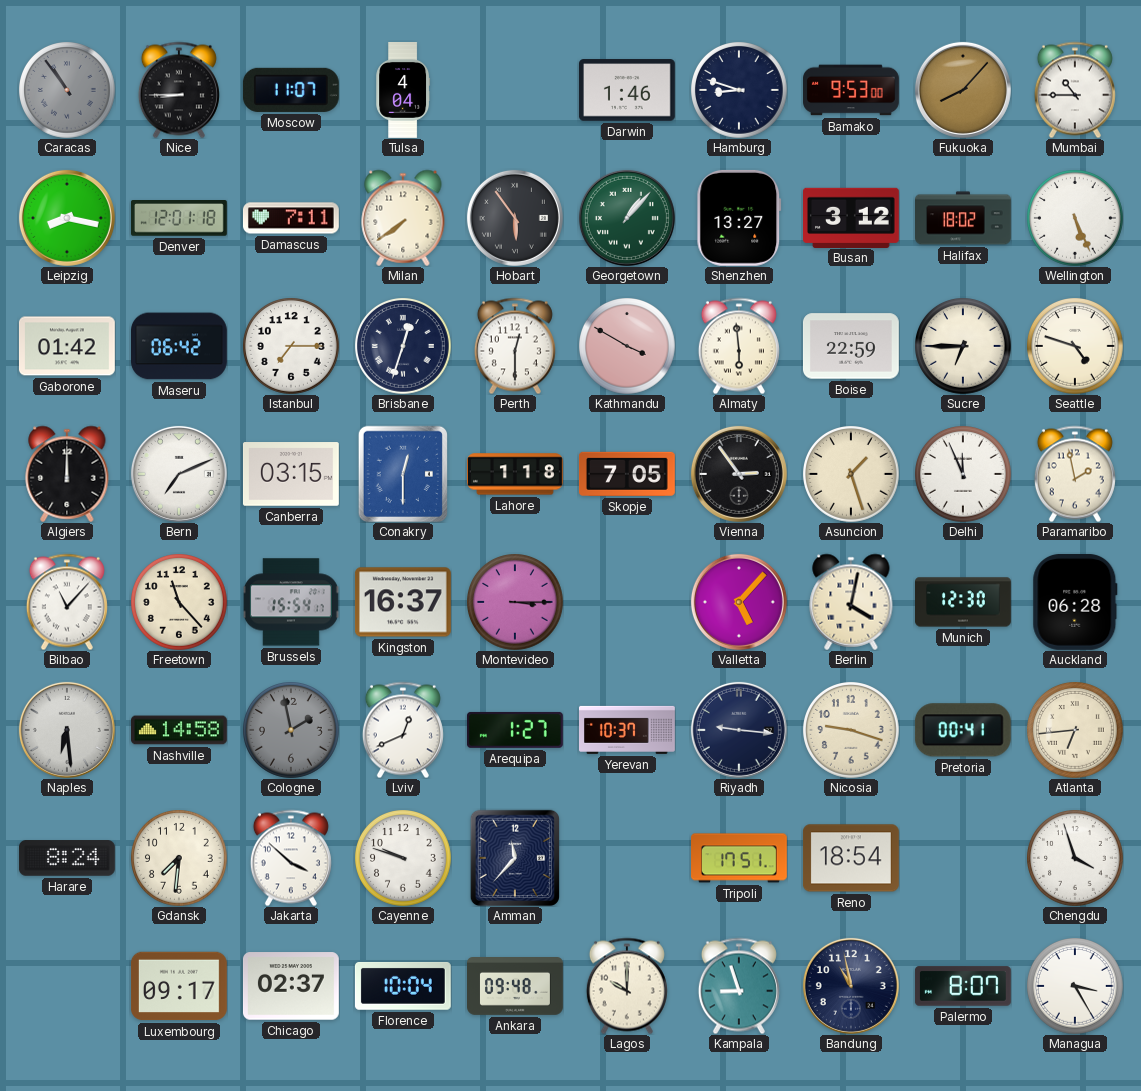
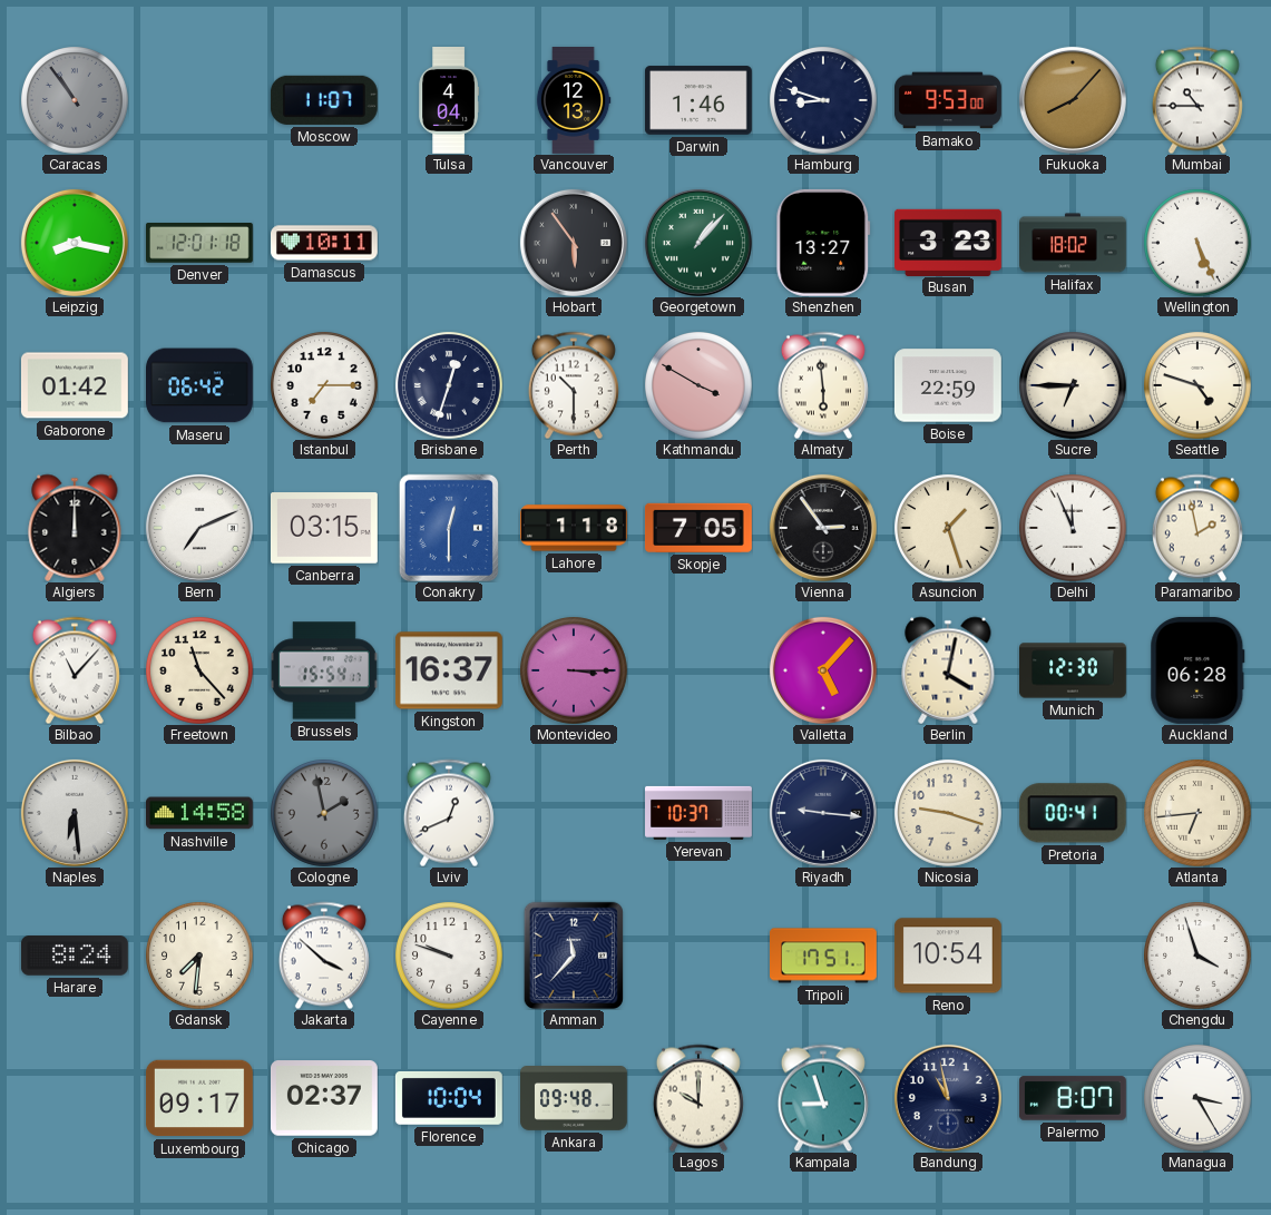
Nice: 8:45 -> none
Vancouver: none -> 12:13
Damascus: 7:11 -> 10:11
Milan: 7:39 -> none
Busan: 3:12 -> 3:23
Perth: 12:30 -> 10:30
Arequipa: 1:27 -> none
Reno: 18:54 -> 10:54
